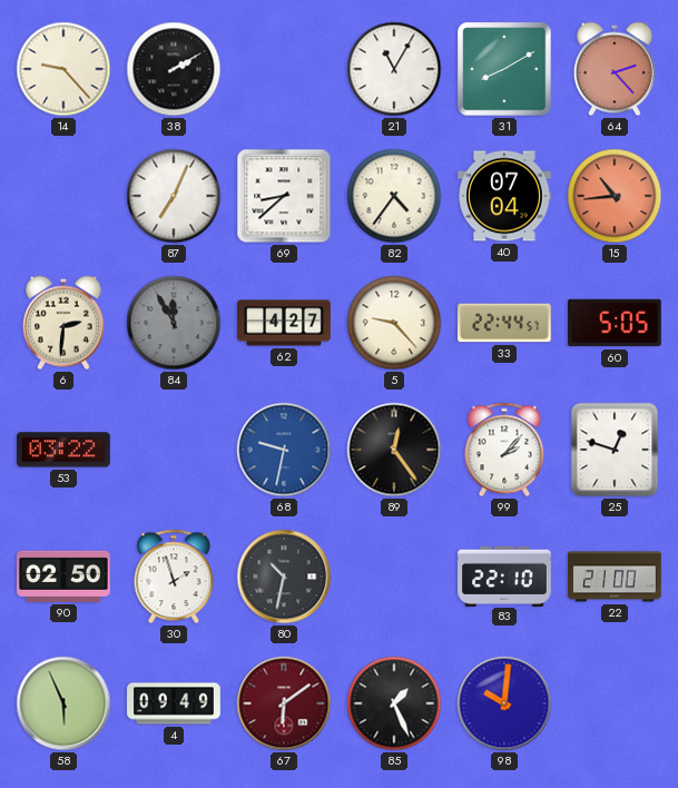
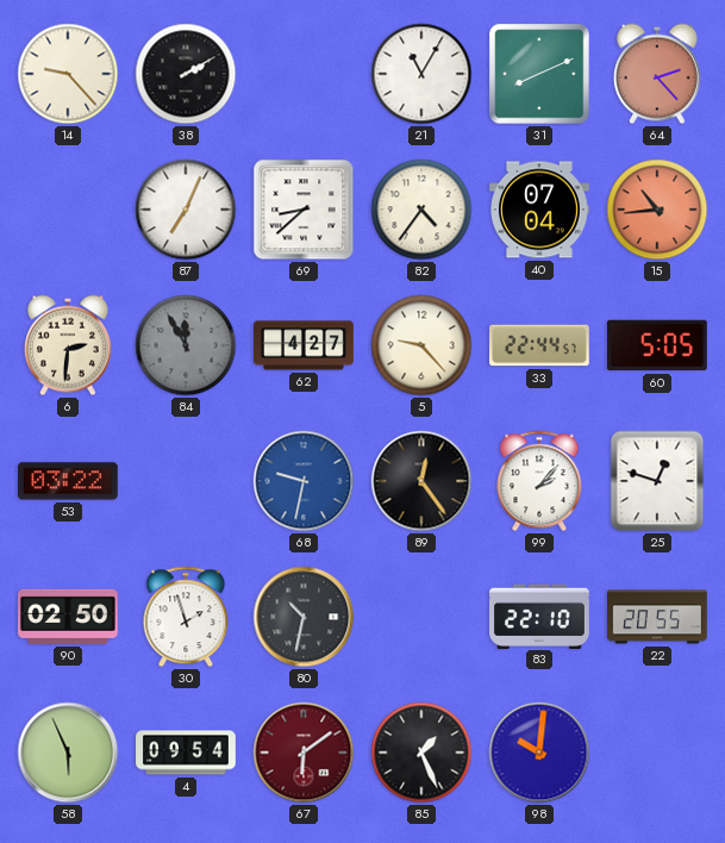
31: 8:10 -> 8:11
22: 21:00 -> 20:55
4: 09:49 -> 09:54
